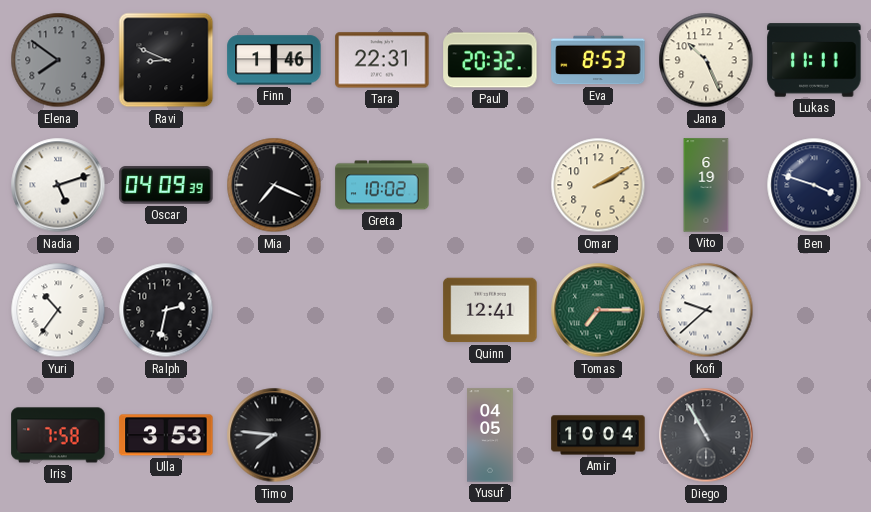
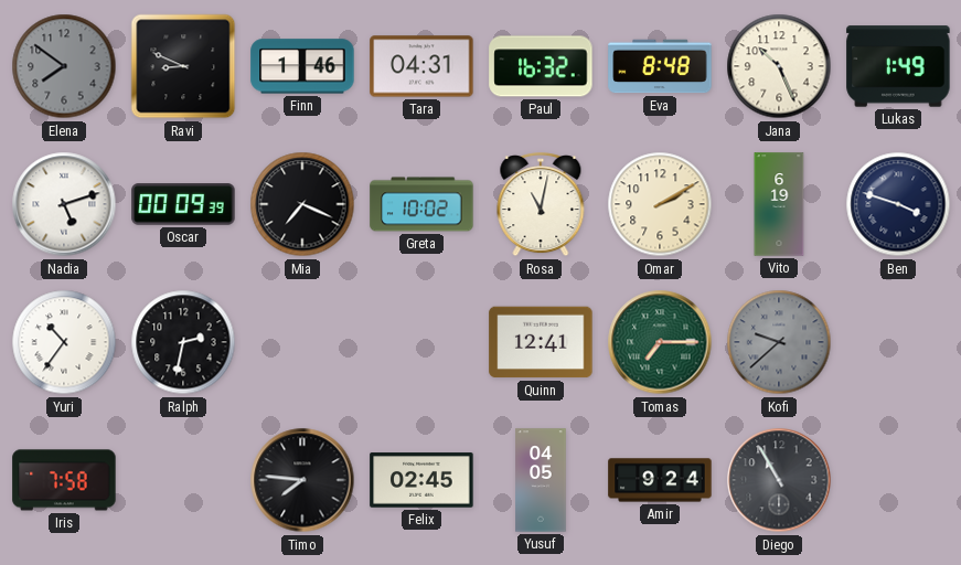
Tara: 22:31 -> 04:31
Paul: 20:32 -> 16:32
Eva: 8:53 -> 8:48
Lukas: 11:11 -> 1:49
Oscar: 04:09 -> 00:09
Rosa: none -> 11:02
Kofi dial: white -> grey
Ulla: 3:53 -> none
Felix: none -> 02:45
Amir: 10:04 -> 9:24
